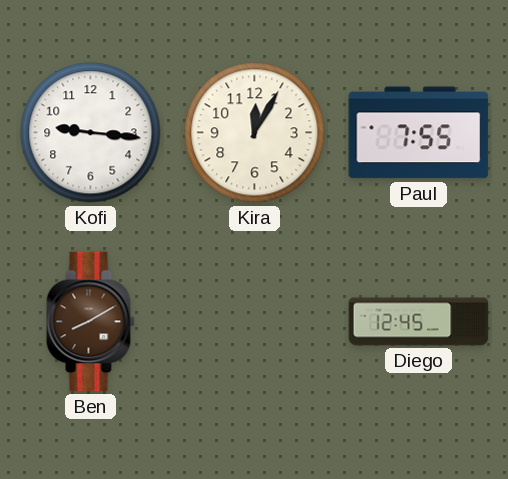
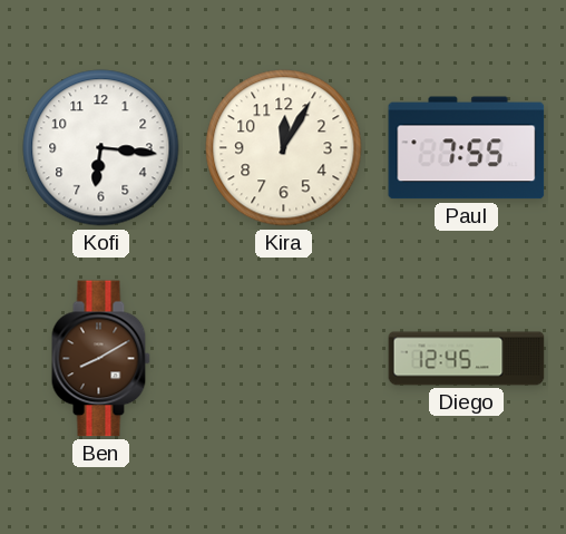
Kofi: 9:16 -> 6:16
